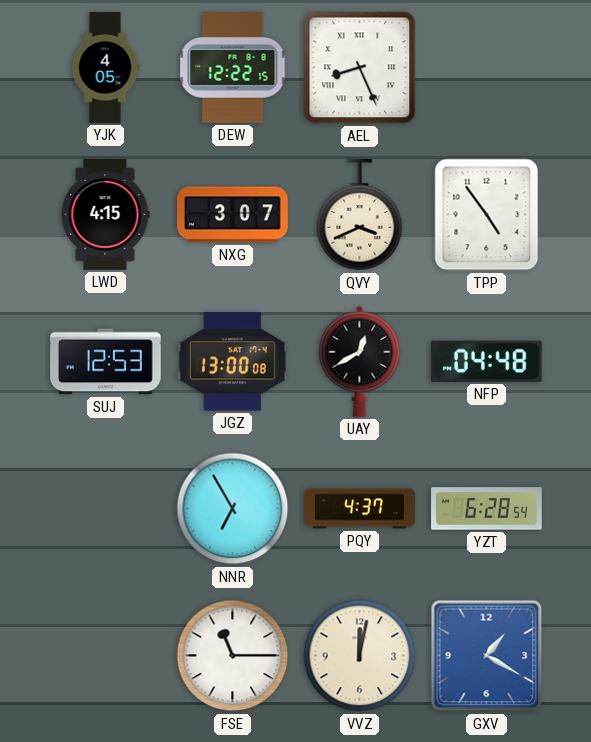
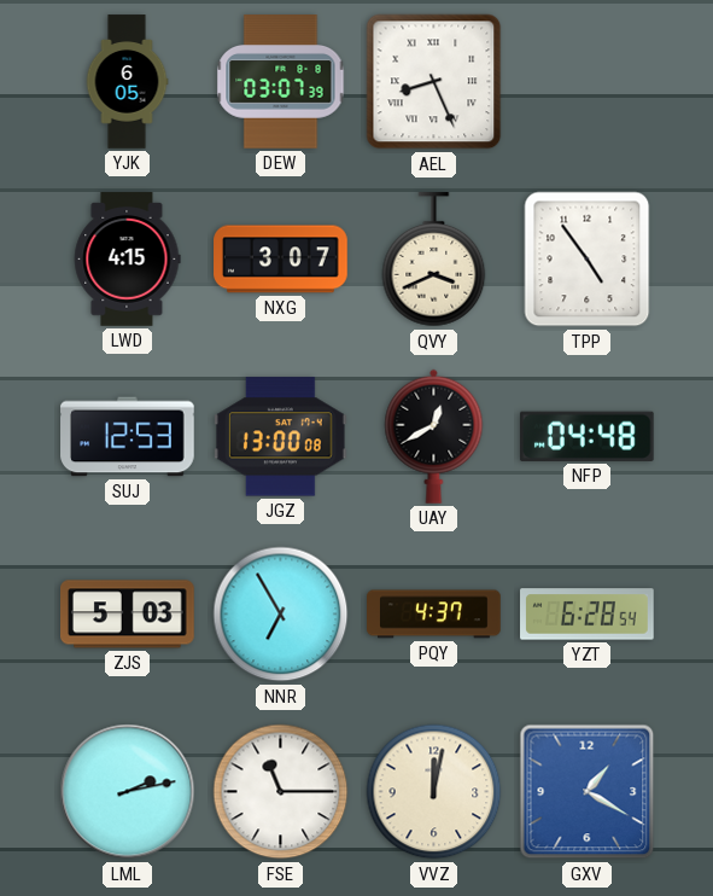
YJK: 4:05 -> 6:05
DEW: 12:22 -> 03:07
ZJS: none -> 5:03
LML: none -> 2:13
